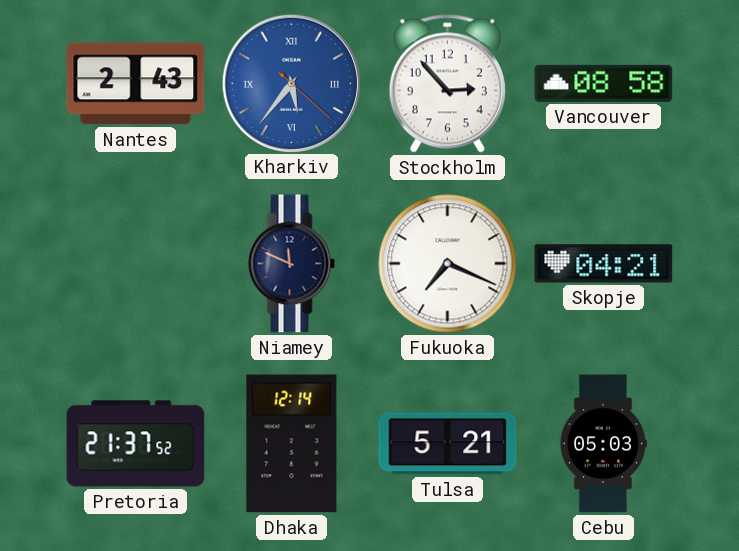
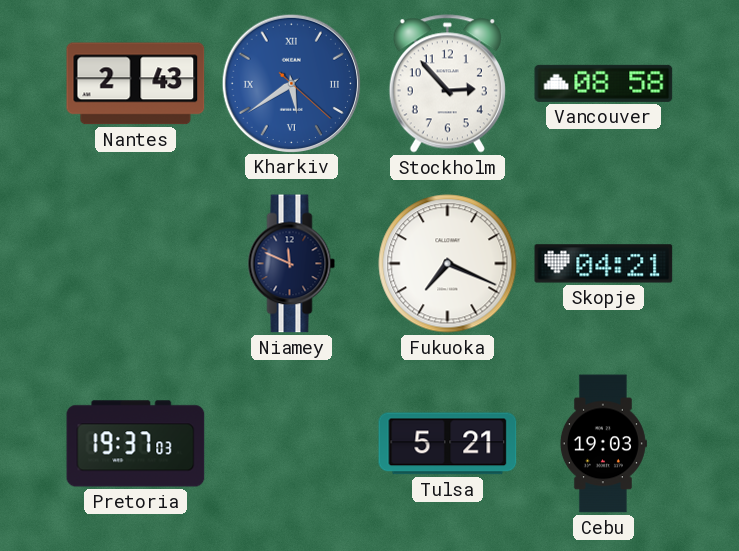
Kharkiv: 5:36 -> 5:39
Pretoria: 21:37 -> 19:37
Dhaka: 12:14 -> none
Cebu: 05:03 -> 19:03
